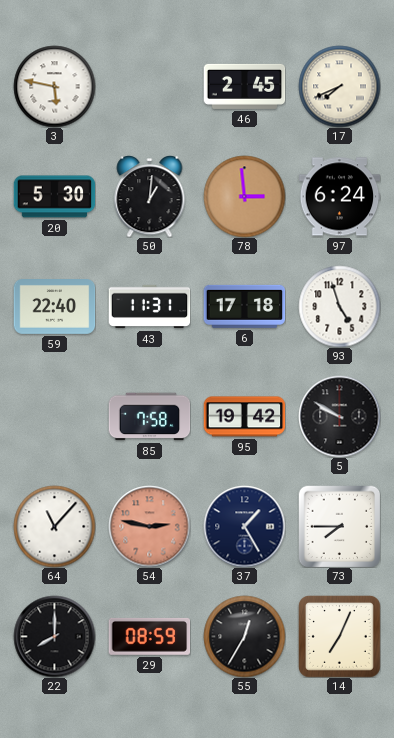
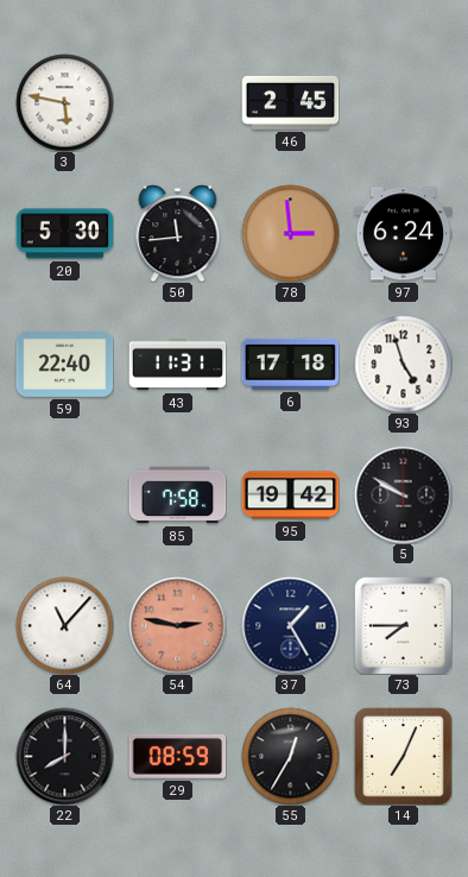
17: 7:41 -> none
50: 1:01 -> 11:44
